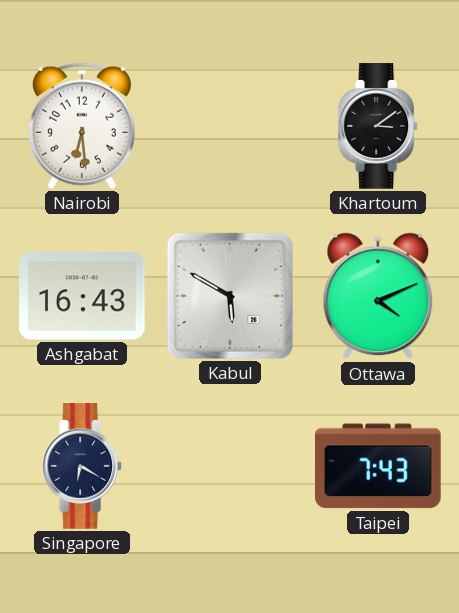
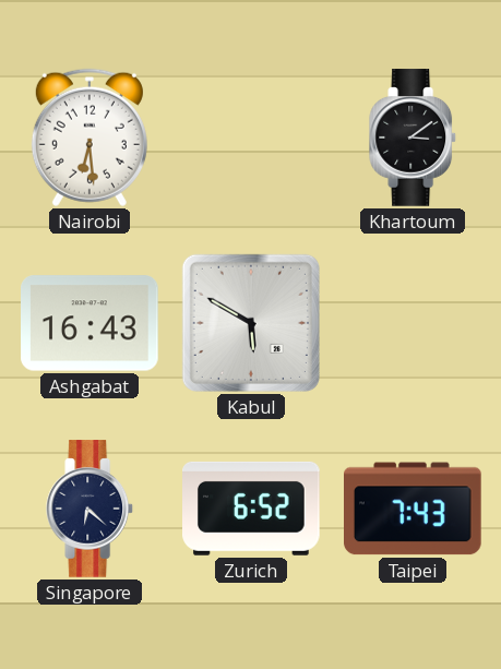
Ottawa: 4:11 -> none
Singapore: 6:20 -> 6:22
Zurich: none -> 6:52
